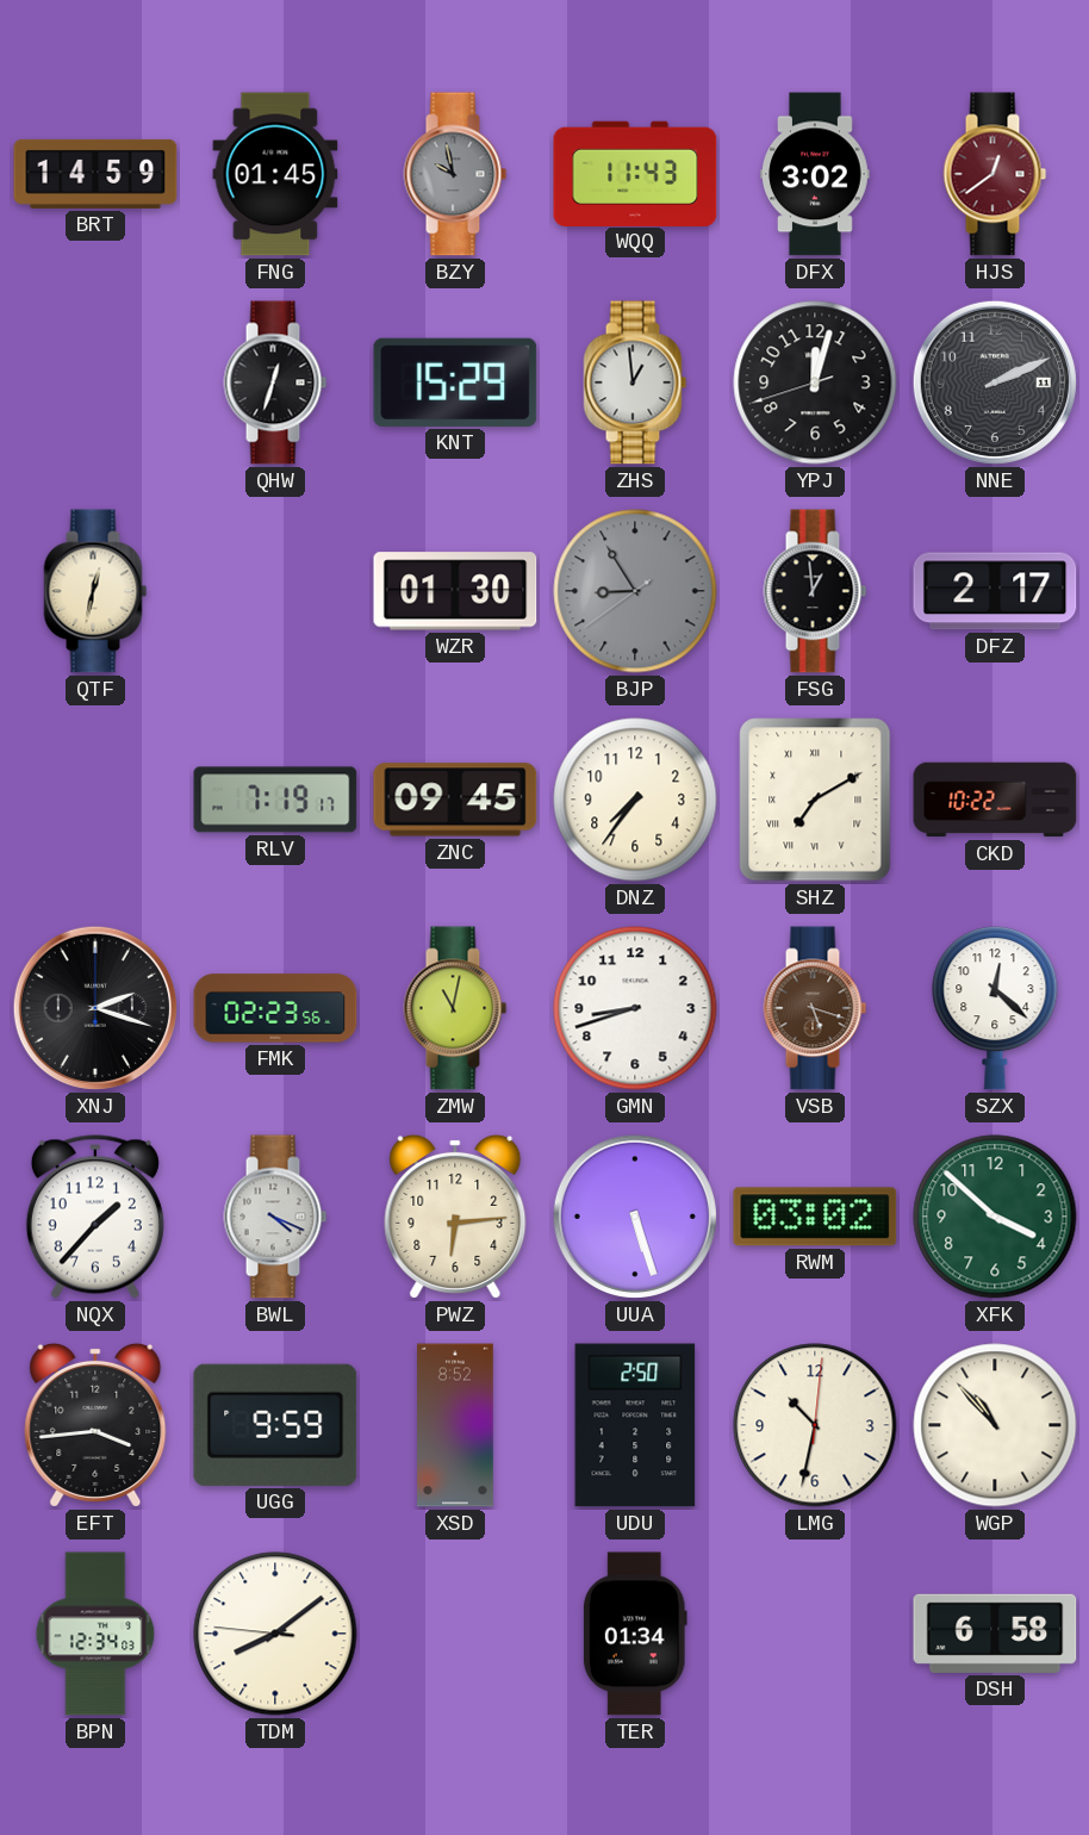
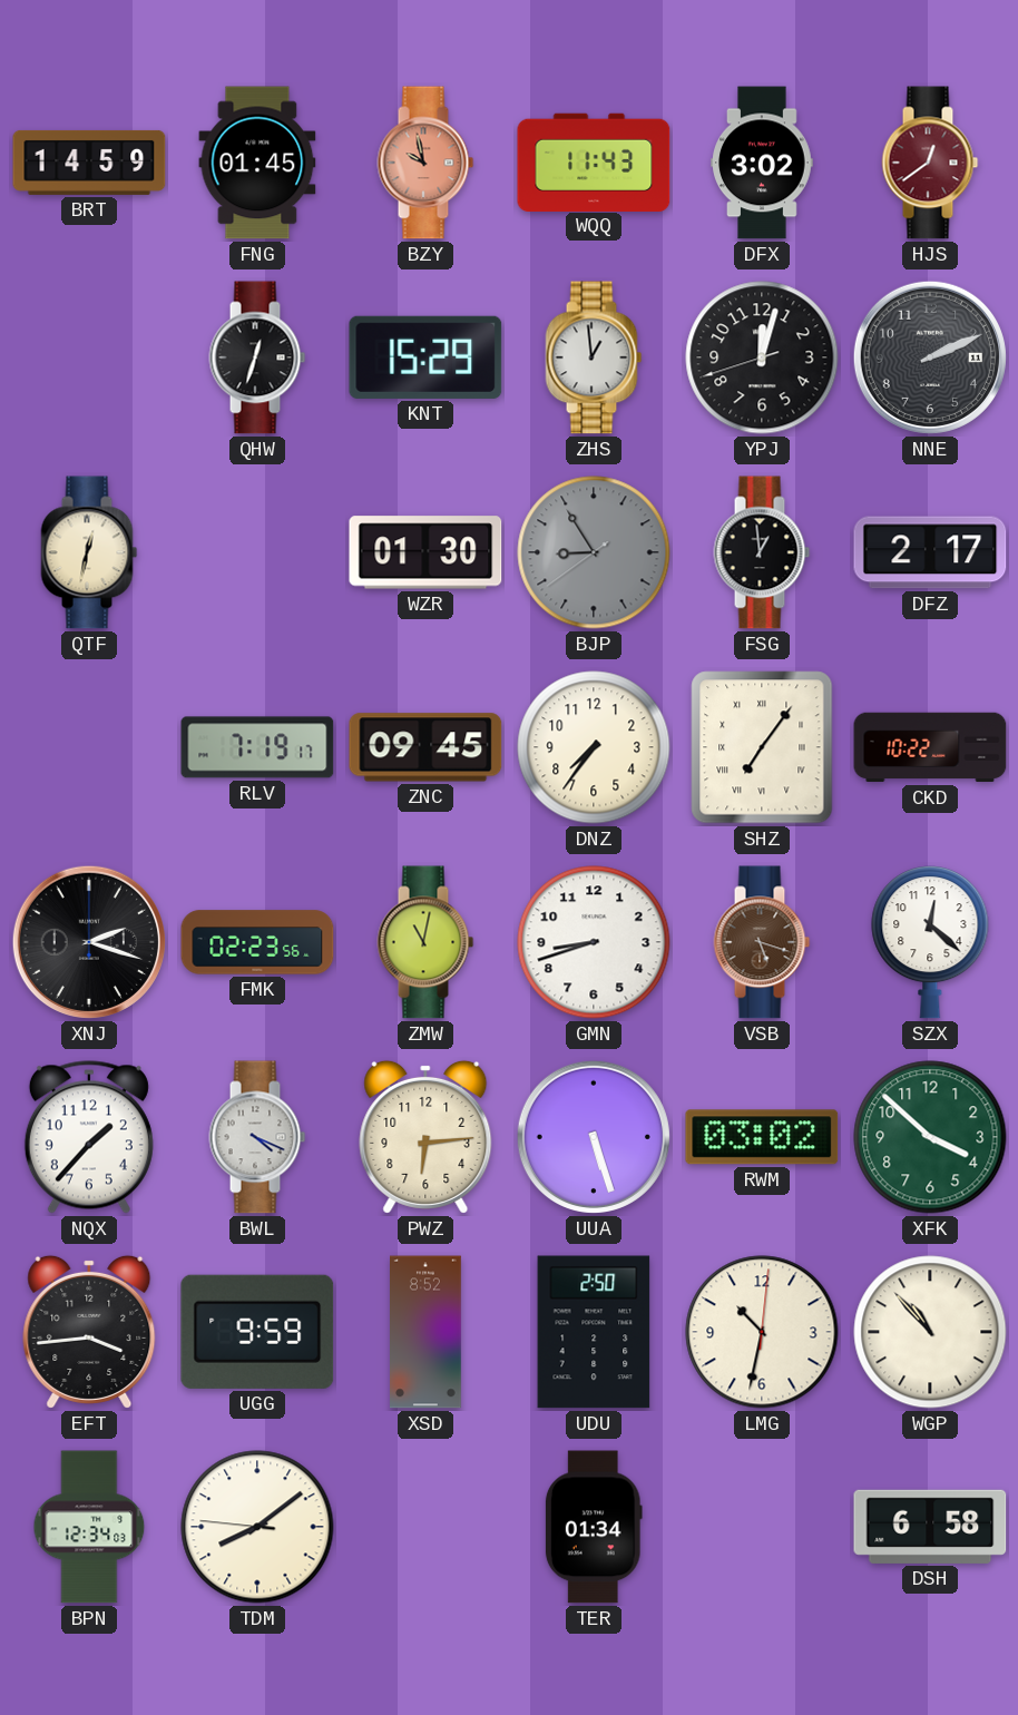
BZY dial: grey -> salmon
SHZ: 7:10 -> 7:06
